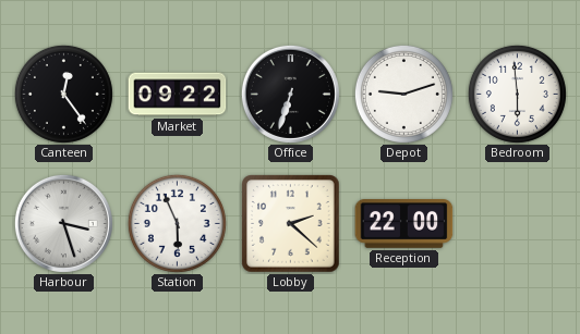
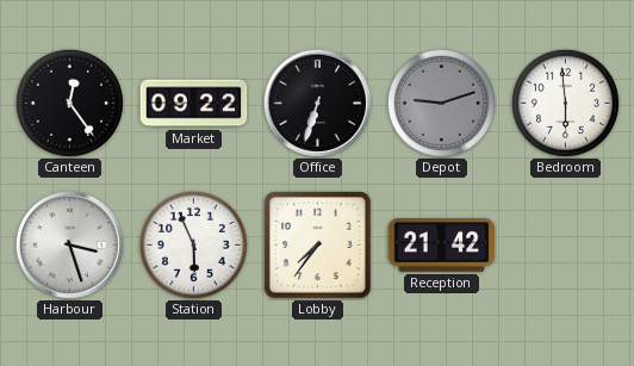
Depot dial: white -> grey
Lobby: 2:22 -> 7:36
Reception: 22:00 -> 21:42
